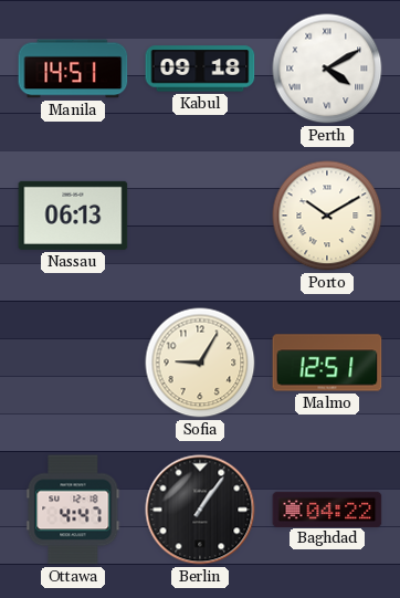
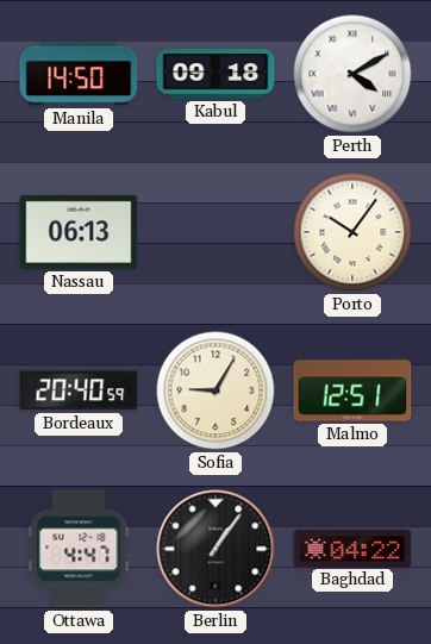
Manila: 14:51 -> 14:50
Porto: 10:10 -> 10:06
Bordeaux: none -> 20:40
